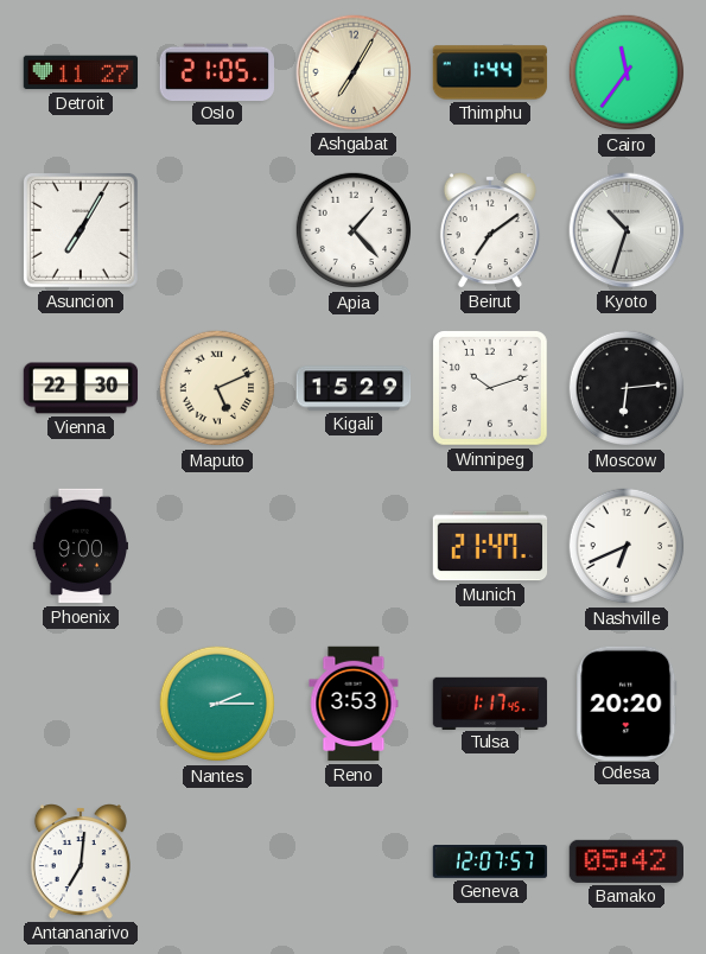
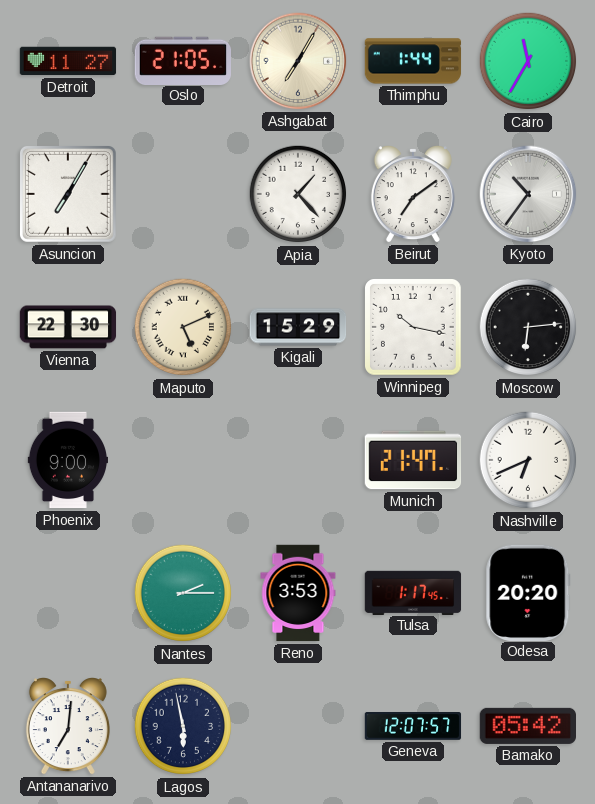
Cairo: 11:36 -> 11:35
Kyoto: 10:33 -> 10:36
Winnipeg: 10:12 -> 10:17
Lagos: none -> 5:58
